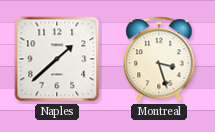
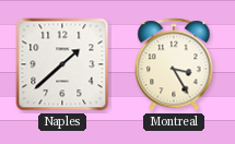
Montreal: 3:27 -> 3:25
